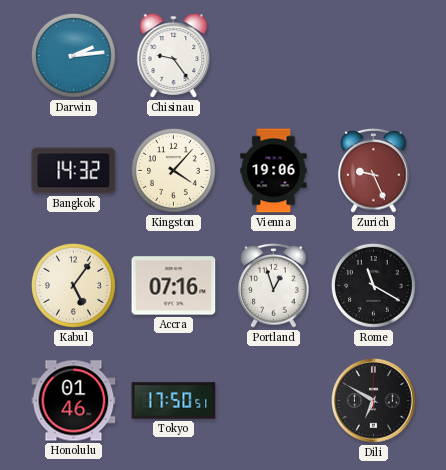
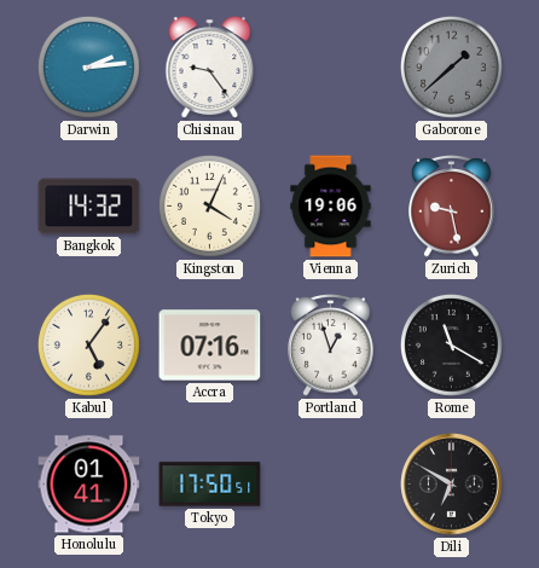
Gaborone: none -> 1:38
Kingston: 4:07 -> 4:04
Zurich: 9:26 -> 9:28
Honolulu: 01:46 -> 01:41
